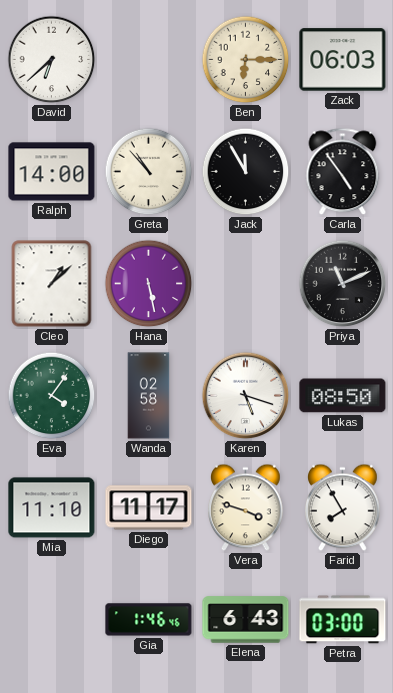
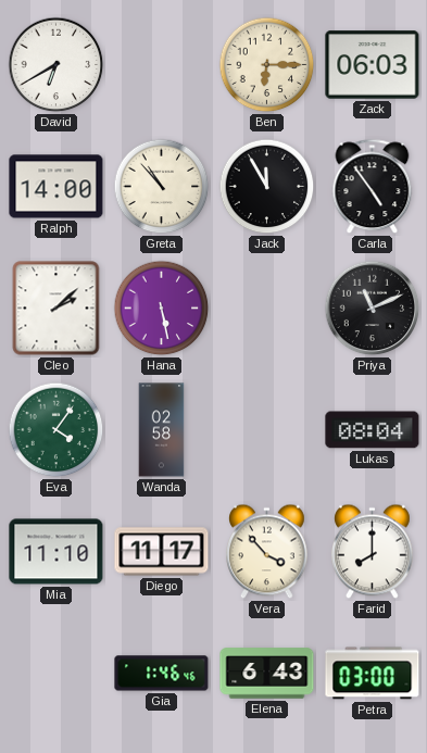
David: 6:38 -> 6:40
Cleo: 1:08 -> 2:08
Karen: 5:18 -> none
Lukas: 08:50 -> 08:04
Vera: 3:48 -> 3:53
Farid: 7:55 -> 8:00
